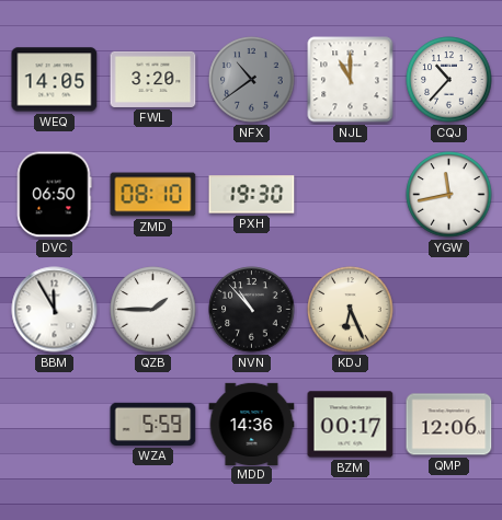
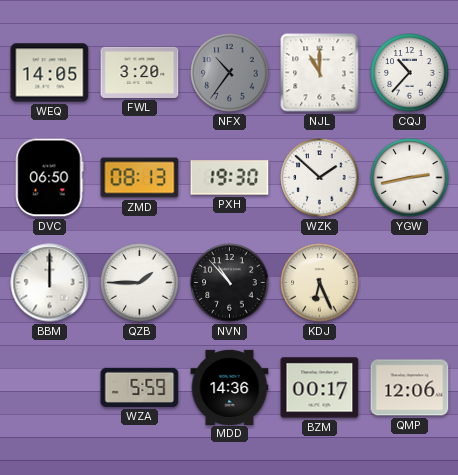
NFX: 10:39 -> 10:36
ZMD: 08:10 -> 08:13
WZK: none -> 1:52
YGW: 11:43 -> 2:43
BBM: 11:55 -> 12:00
